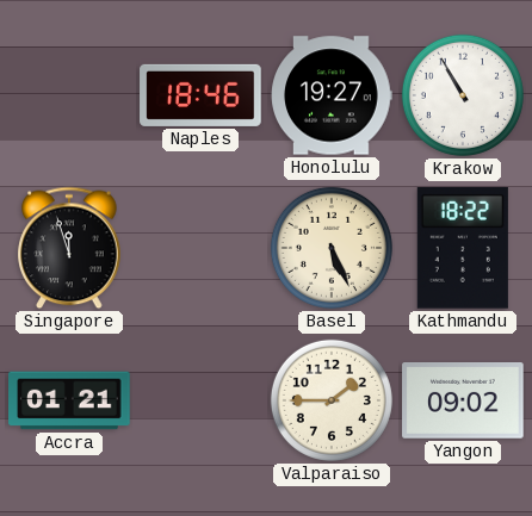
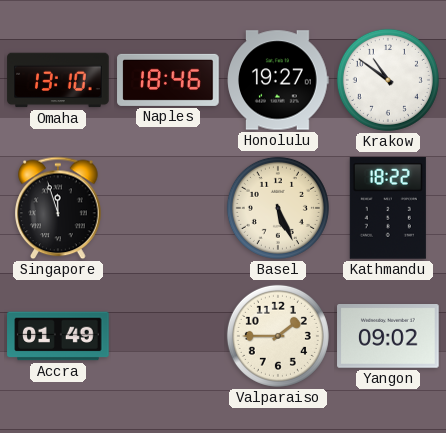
Omaha: none -> 13:10
Krakow: 10:55 -> 10:51
Accra: 01:21 -> 01:49
